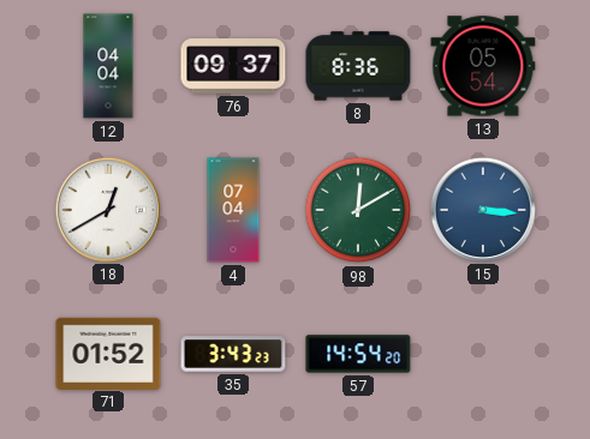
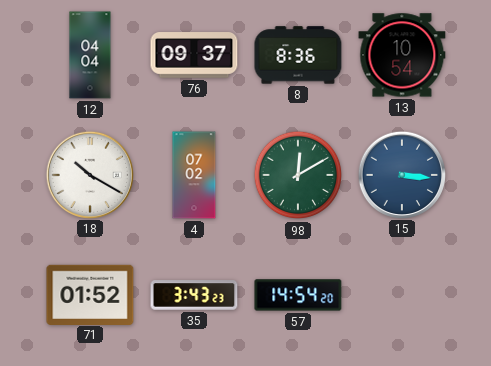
13: 05:54 -> 10:54
18: 12:40 -> 10:20
4: 07:04 -> 07:02
